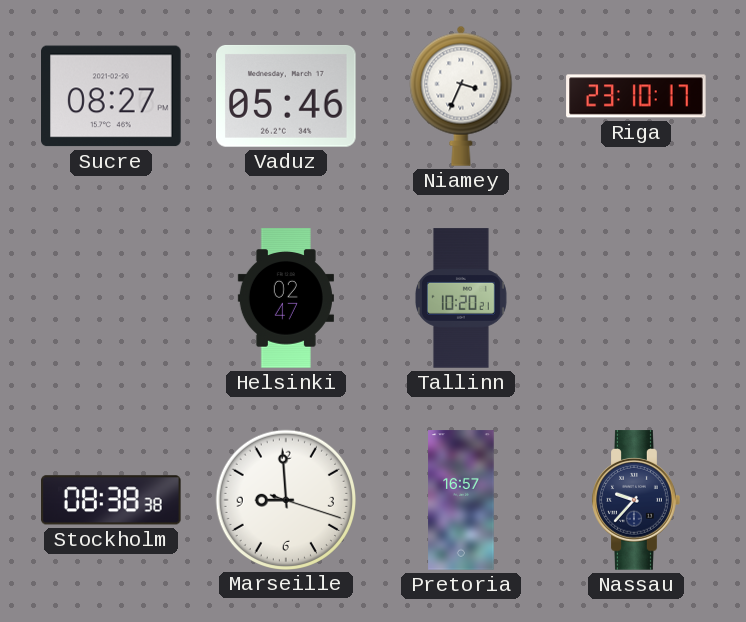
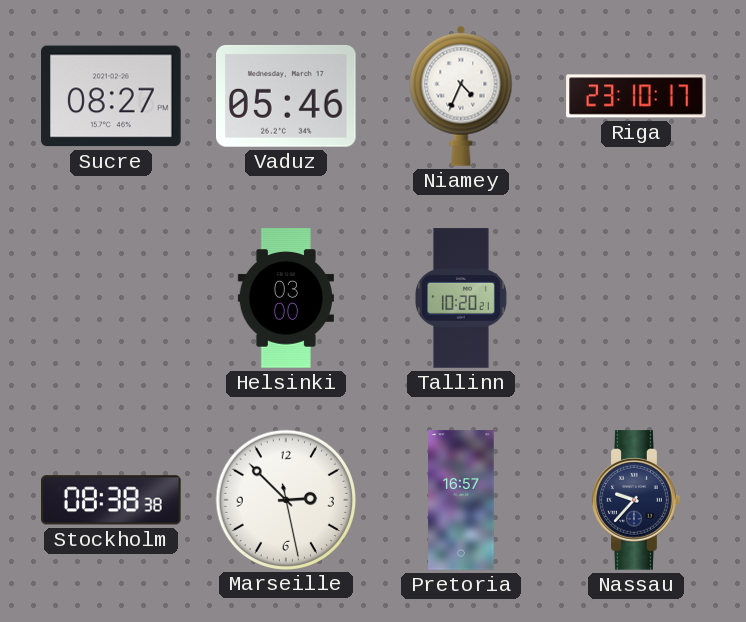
Niamey: 3:34 -> 4:34
Helsinki: 02:47 -> 03:00
Marseille: 8:59 -> 2:52
